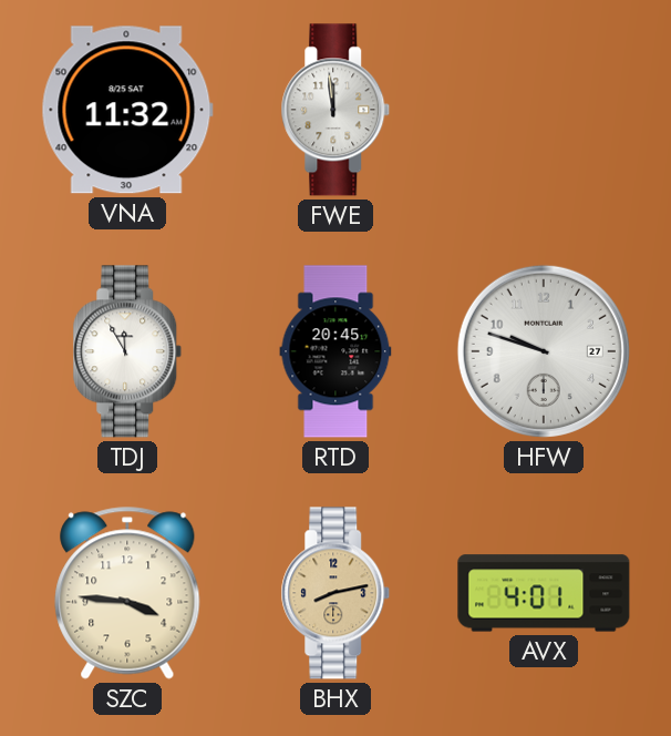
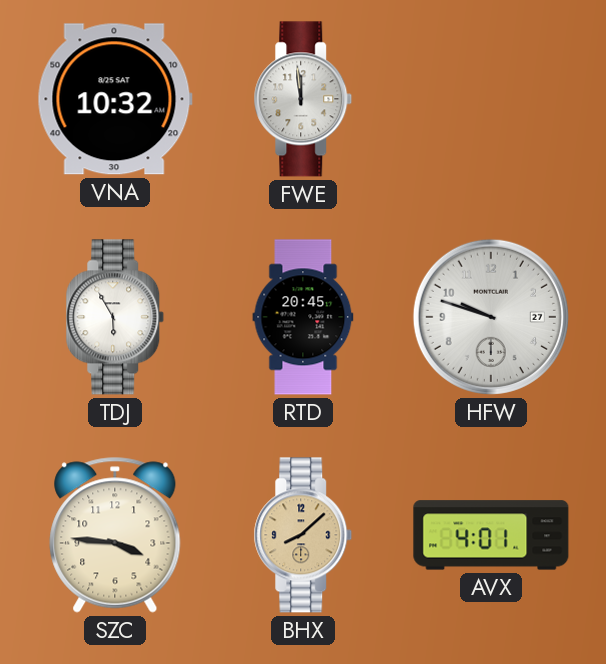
VNA: 11:32 -> 10:32
TDJ: 11:55 -> 5:55
BHX: 8:13 -> 8:08
